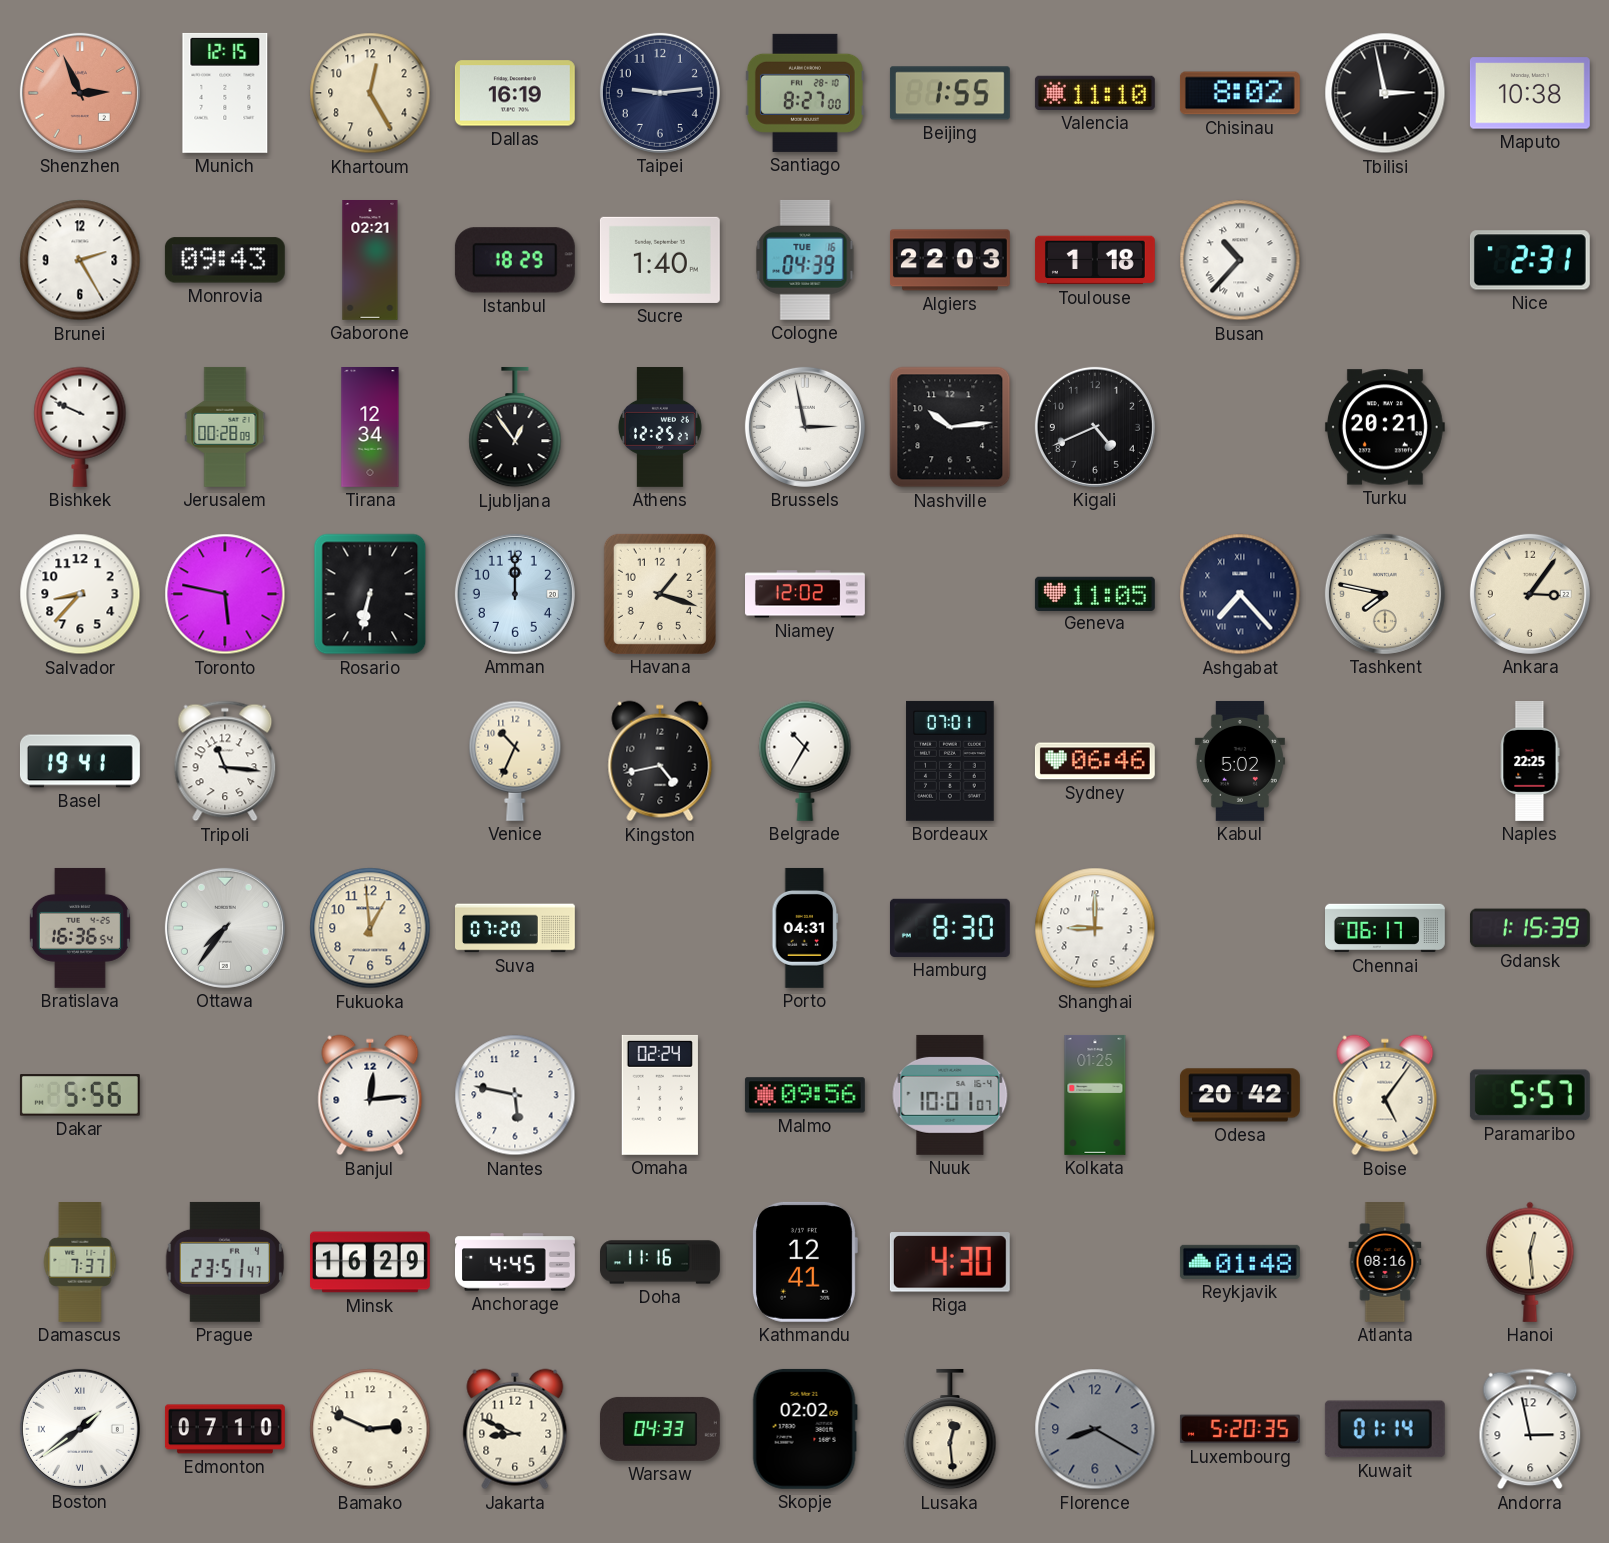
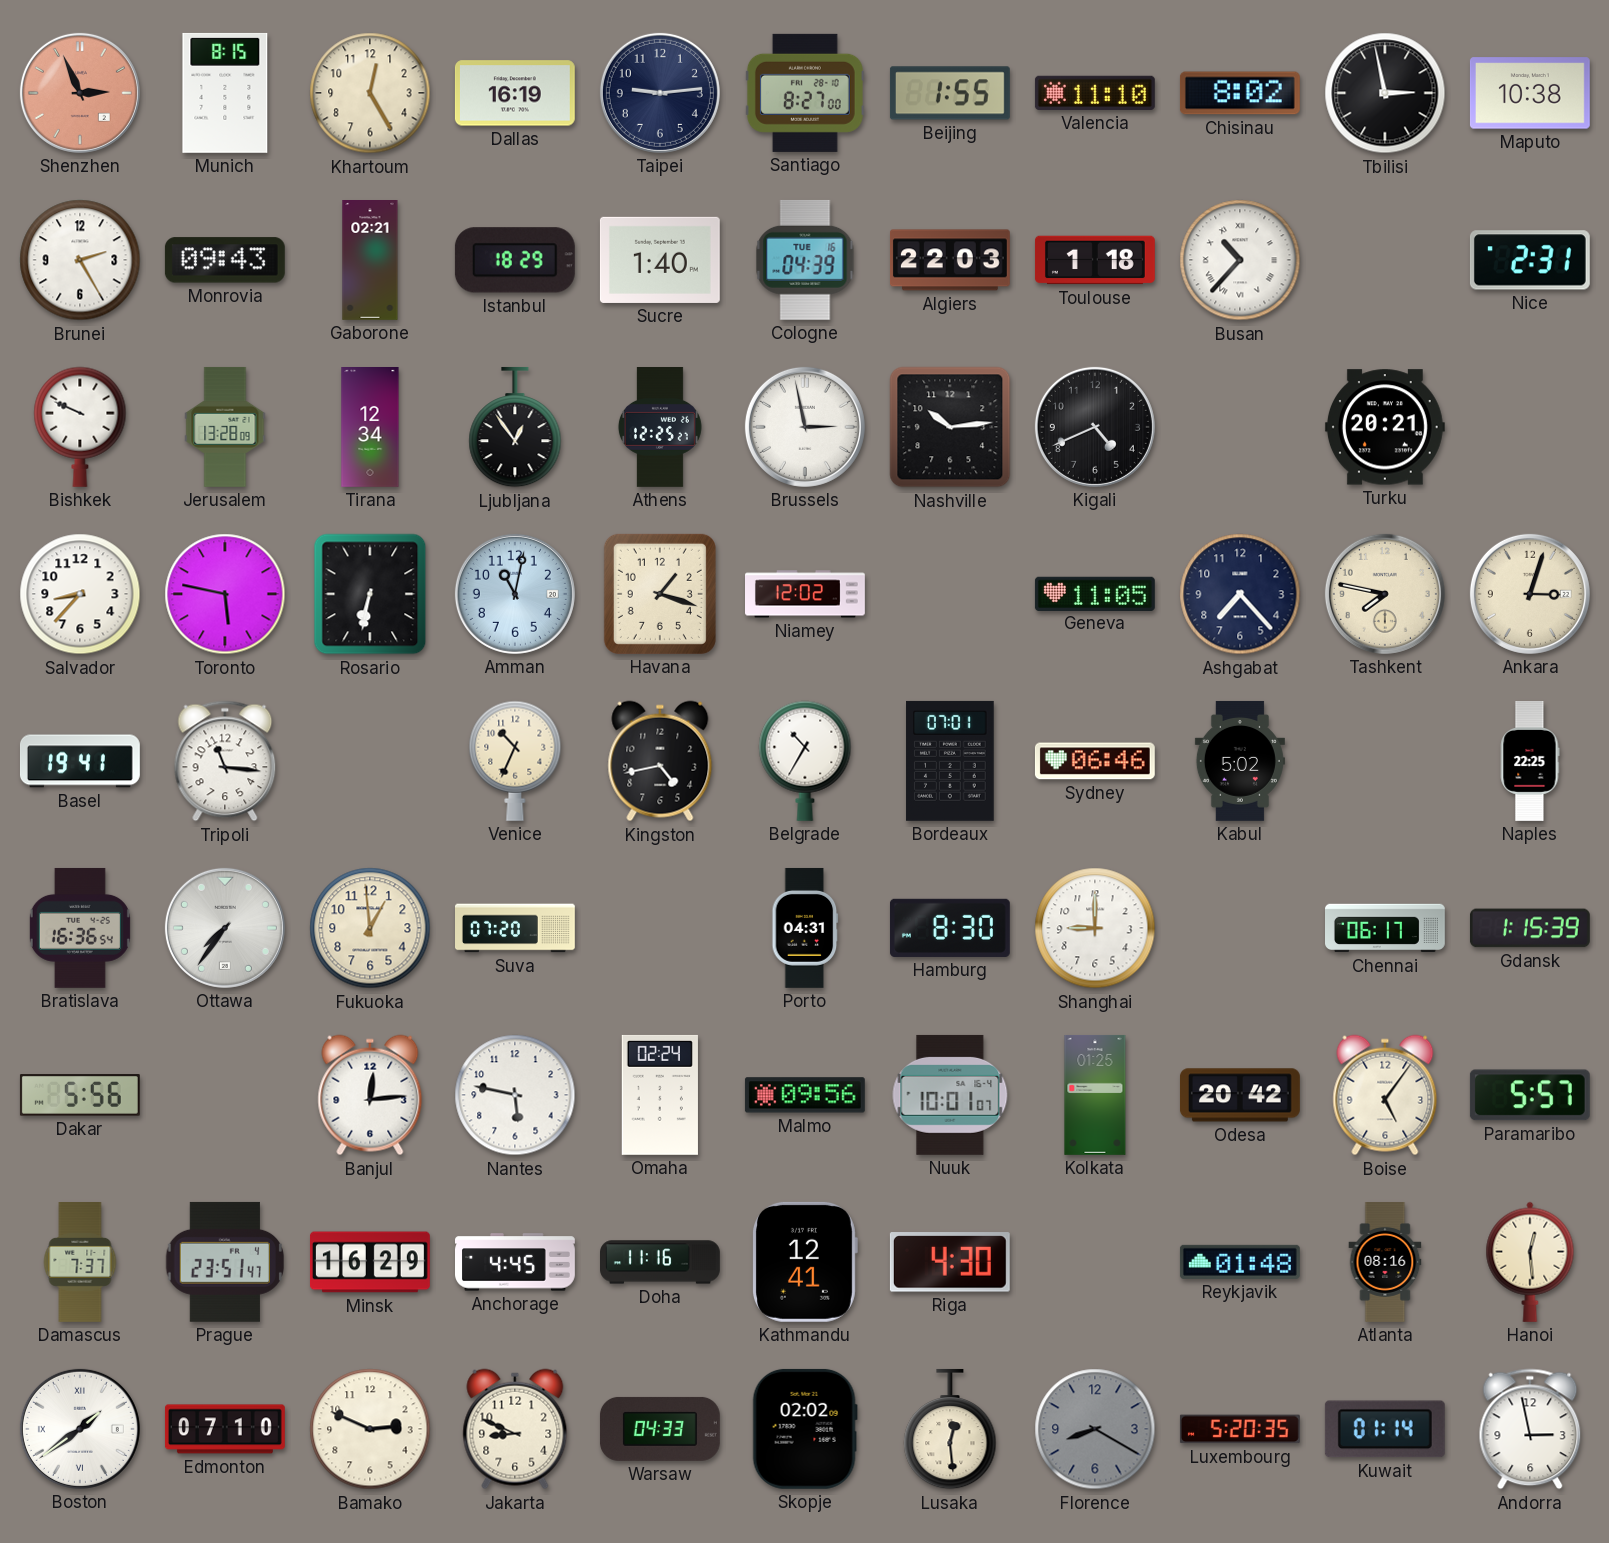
Munich: 12:15 -> 8:15
Jerusalem: 00:28 -> 13:28
Amman: 12:00 -> 11:02
Ashgabat numerals: Roman -> Arabic
Ankara: 3:06 -> 3:03
